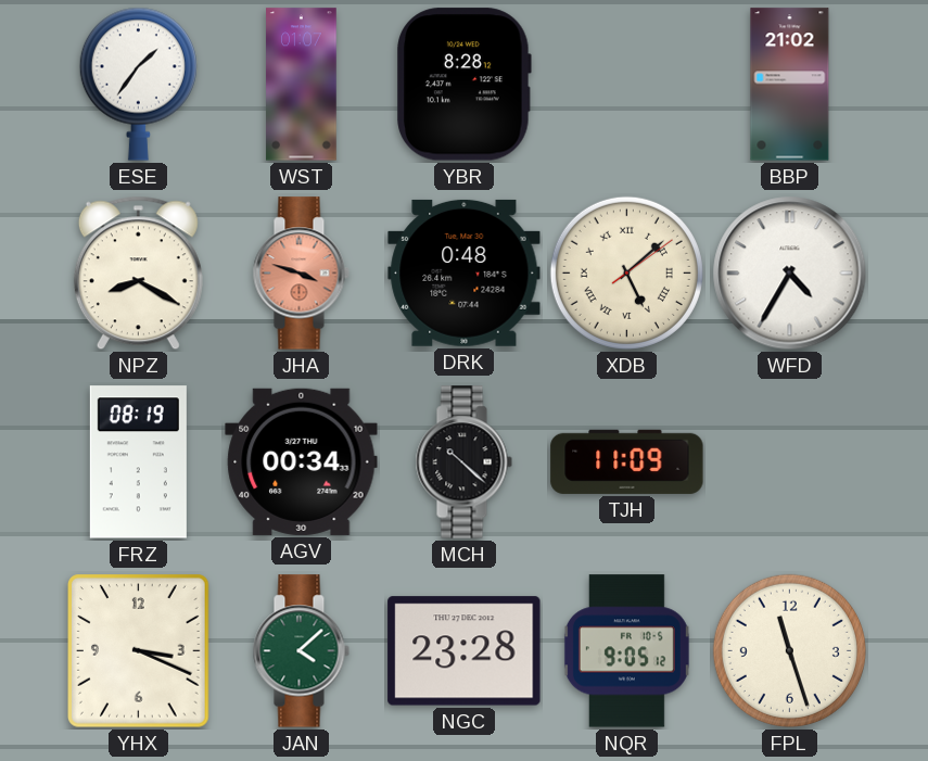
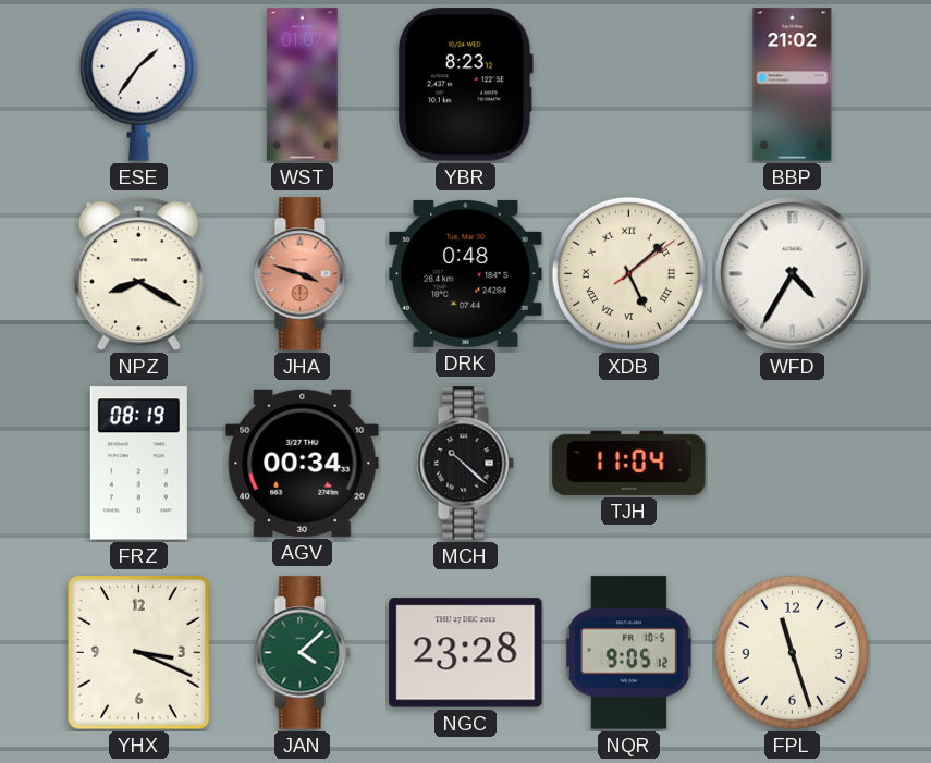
YBR: 8:28 -> 8:23
TJH: 11:09 -> 11:04
